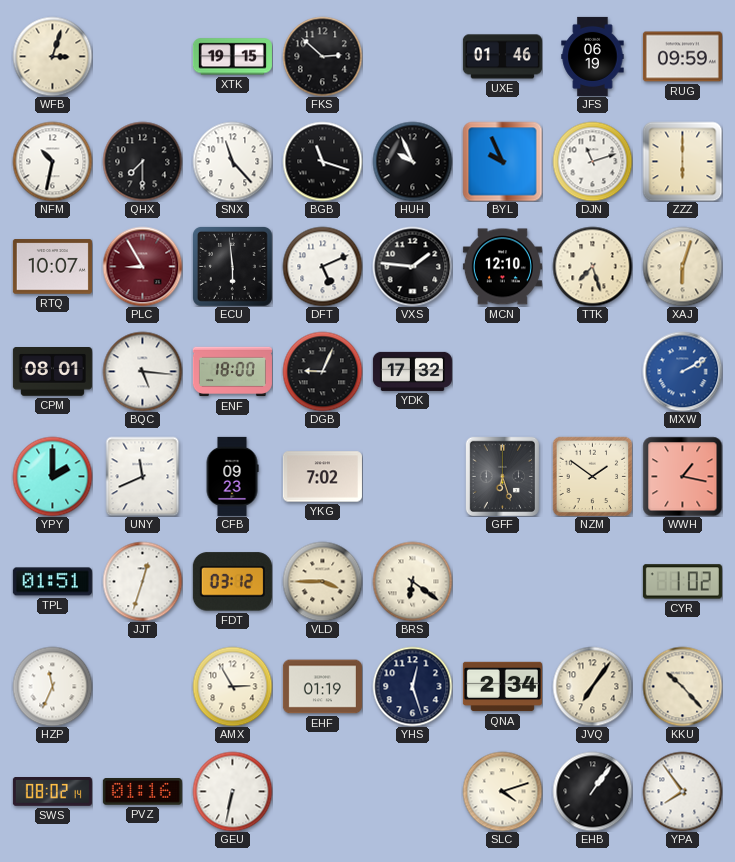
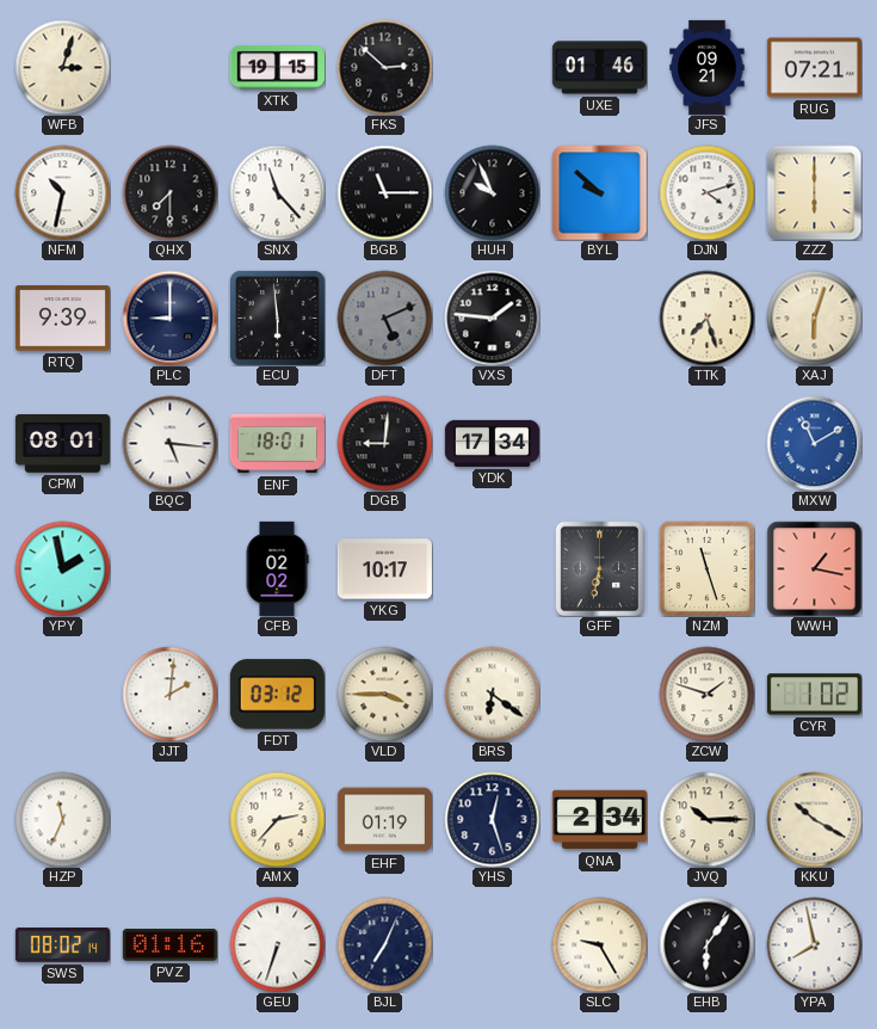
JFS: 06:19 -> 09:21
RUG: 09:59 -> 07:21
BGB: 11:18 -> 11:15
BYL: 9:56 -> 9:52
DJN: 11:12 -> 4:12
RTQ: 10:07 -> 9:39
PLC: 8:55 -> 9:00
PLC dial: burgundy -> navy
DFT dial: white -> grey
MCN: 12:10 -> none
ENF: 18:00 -> 18:01
DGB: 9:04 -> 9:01
YDK: 17:32 -> 17:34
MXW: 2:10 -> 11:10
YPY: 2:00 -> 1:58
UNY: 11:41 -> none
CFB: 09:23 -> 02:02
YKG: 7:02 -> 10:17
GFF: 6:27 -> 6:32
NZM: 1:51 -> 11:27
TPL: 01:51 -> none
JJT: 12:33 -> 2:01
ZCW: none -> 1:48
AMX: 2:55 -> 2:37
JVQ: 7:06 -> 10:15
KKU: 10:23 -> 10:20
GEU: 6:32 -> 6:33
BJL: none -> 7:04
SLC: 4:12 -> 9:25
EHB: 1:06 -> 6:06
YPA: 7:54 -> 7:58
